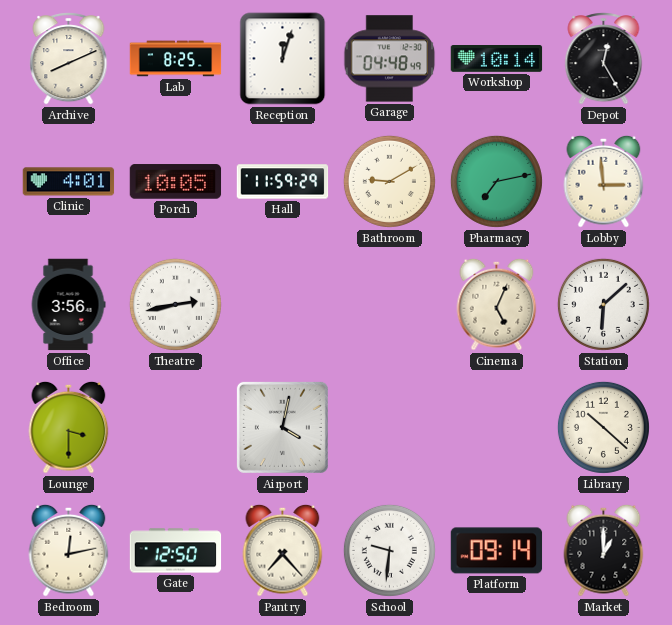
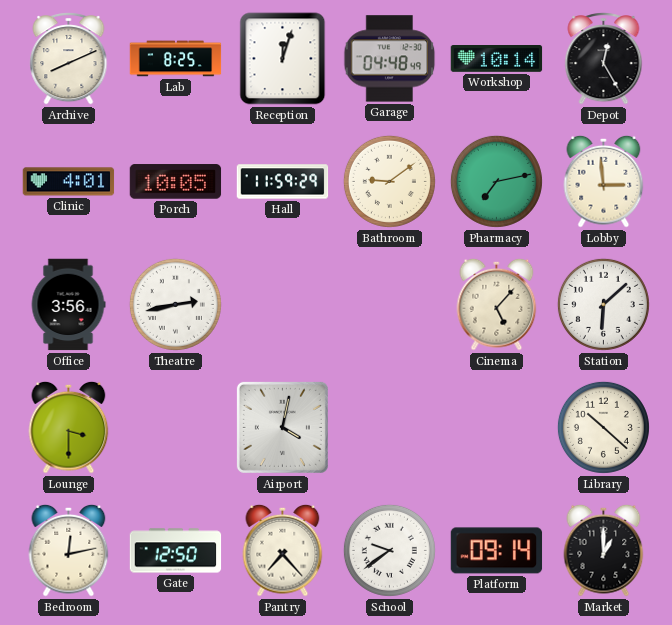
Bathroom: 9:10 -> 9:09
Cinema: 5:04 -> 5:07
School: 9:31 -> 9:39
